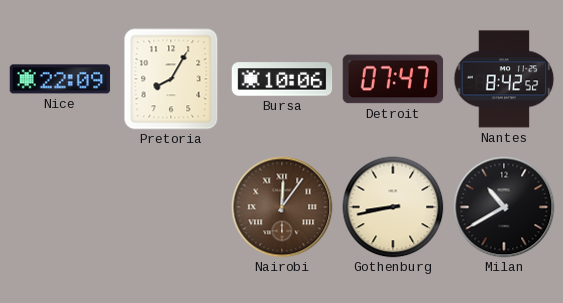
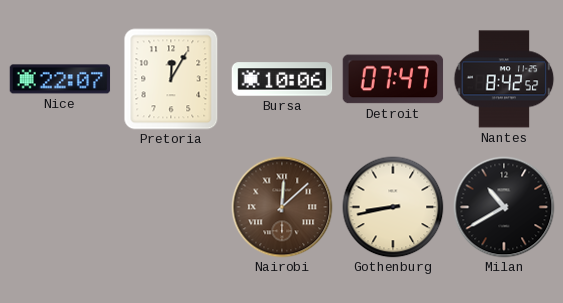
Nice: 22:09 -> 22:07
Pretoria: 8:05 -> 12:05
Nairobi: 12:06 -> 12:08
